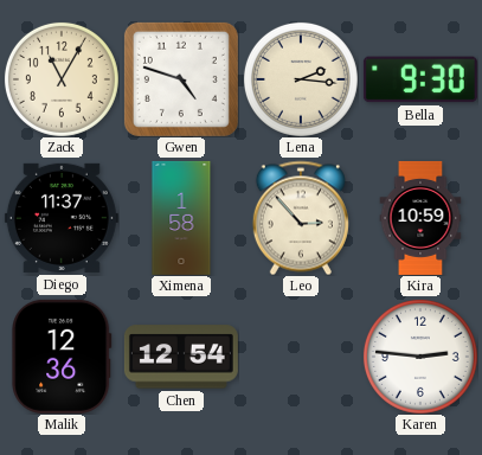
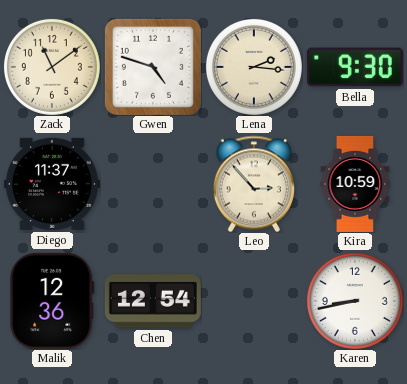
Zack: 11:05 -> 11:09
Ximena: 1:58 -> none
Karen: 2:46 -> 8:43
